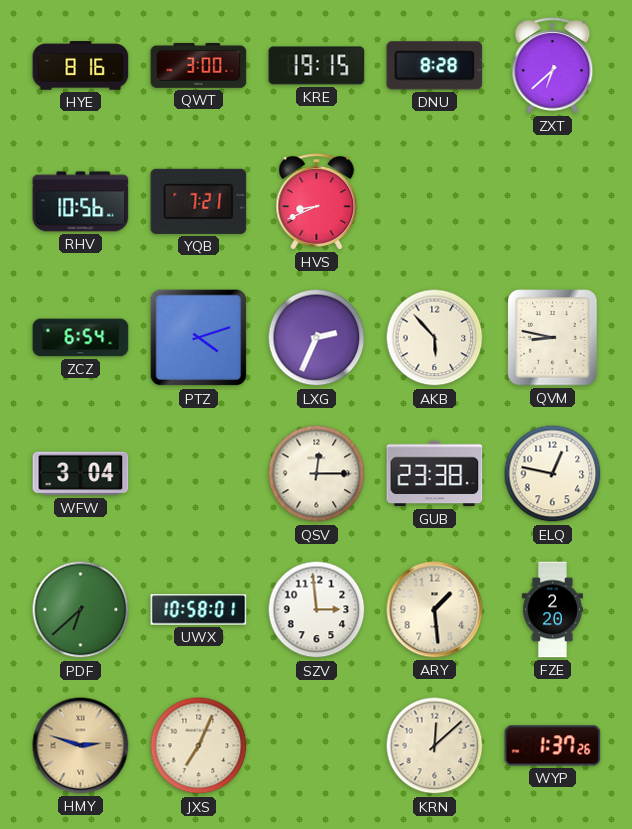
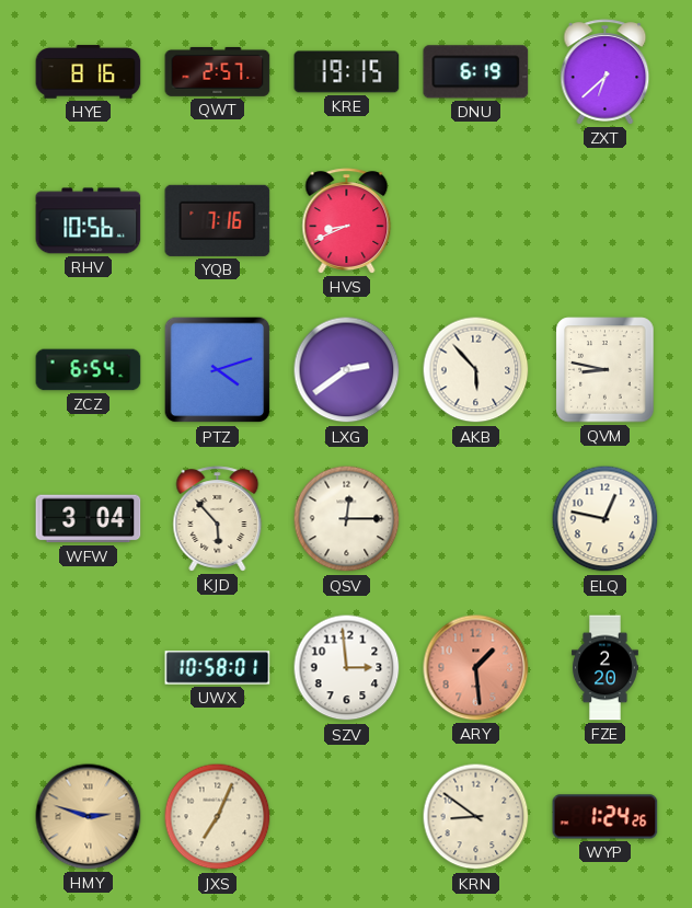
QWT: 3:00 -> 2:57
DNU: 8:28 -> 6:19
YQB: 7:21 -> 7:16
LXG: 2:34 -> 2:39
KJD: none -> 5:53
GUB: 23:38 -> none
PDF: 6:38 -> none
ARY dial: cream -> salmon
KRN: 12:08 -> 8:51
WYP: 1:37 -> 1:24
